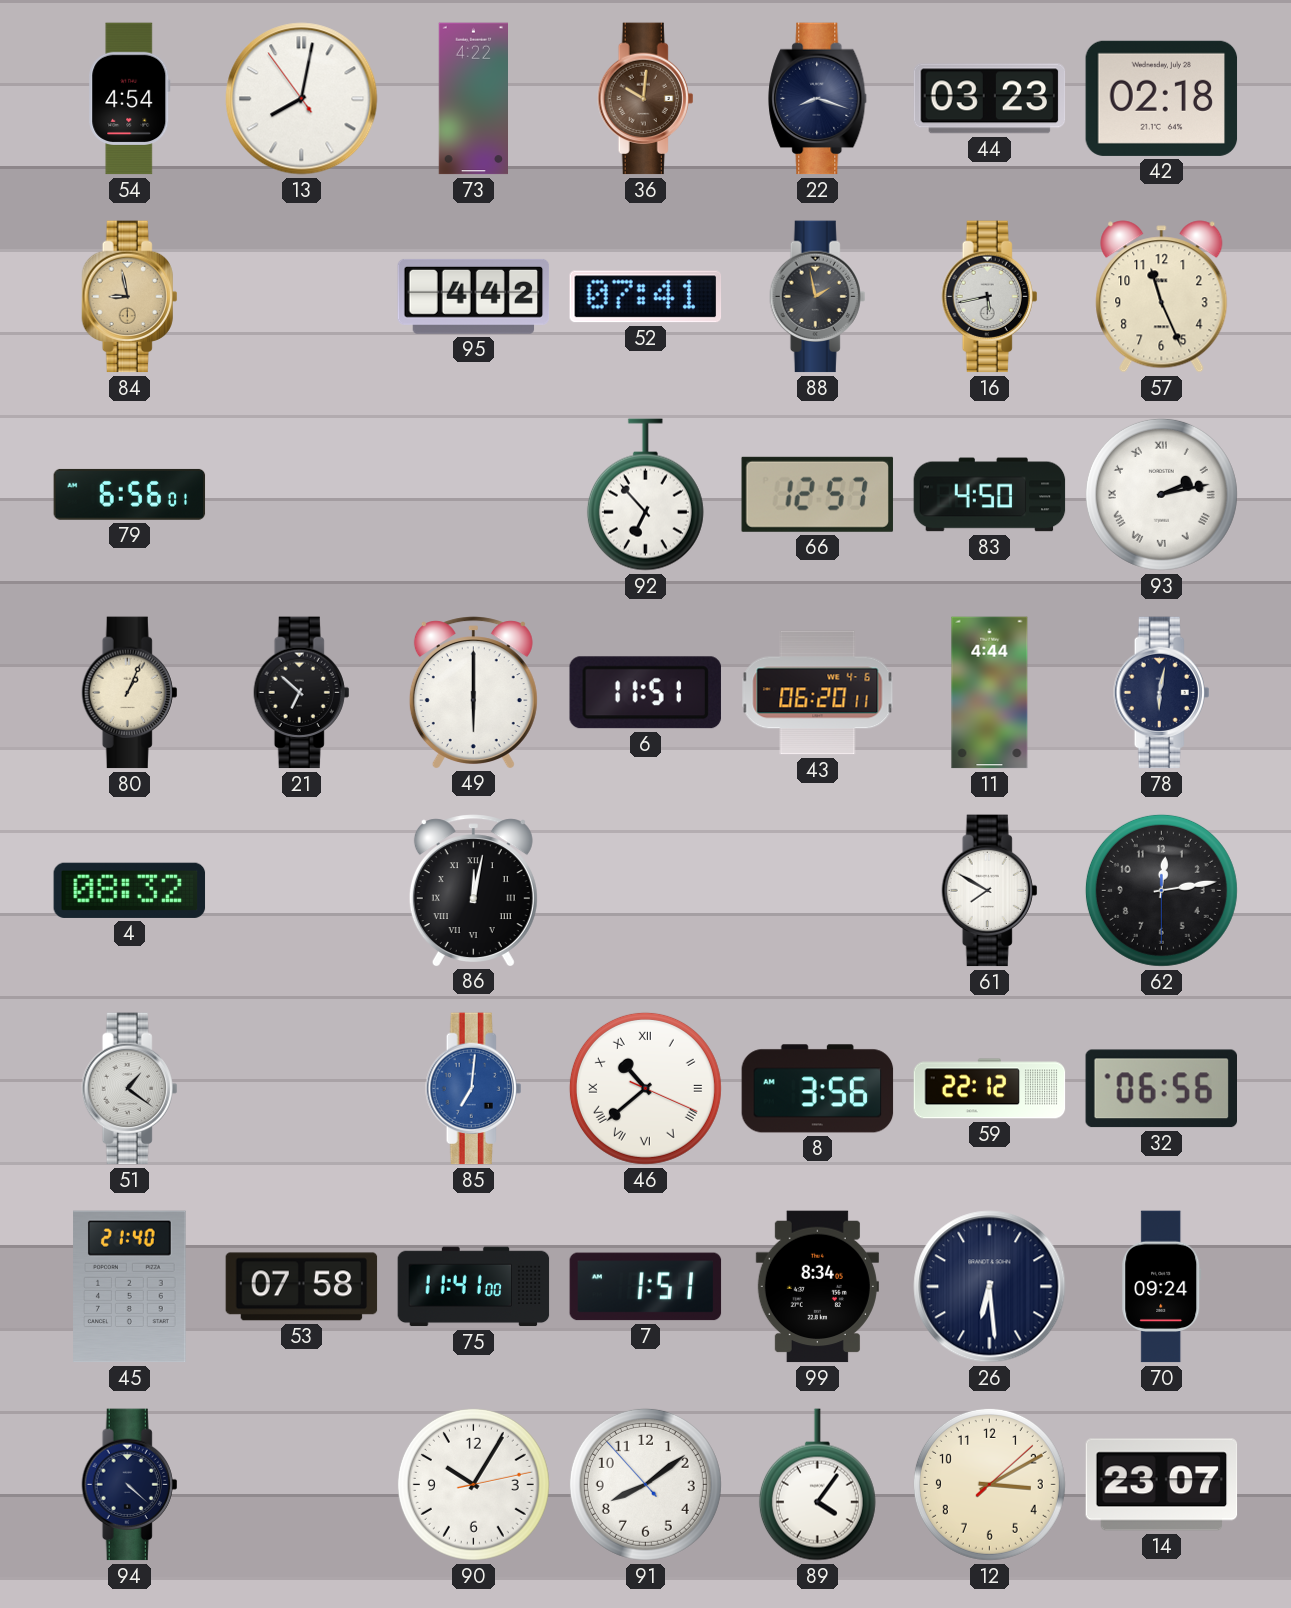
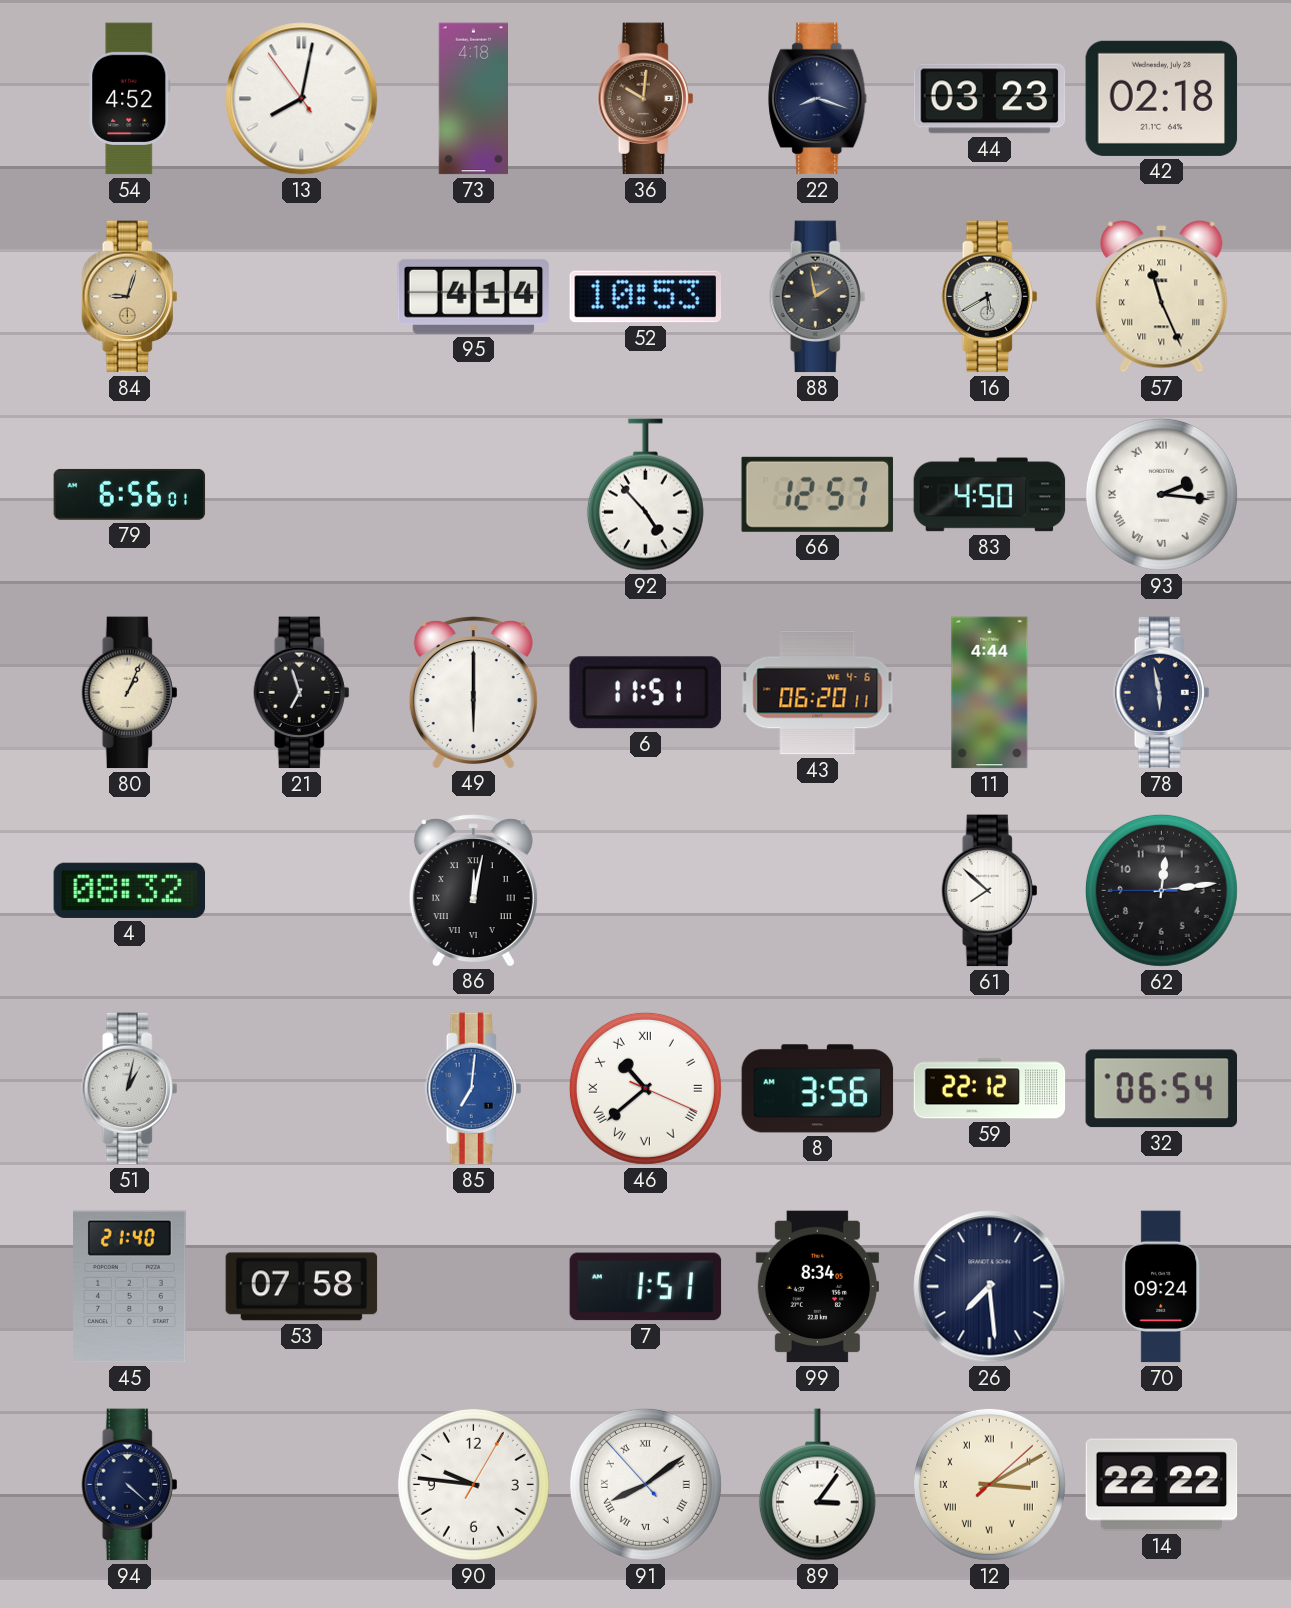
54: 4:54 -> 4:52
73: 4:22 -> 4:18
84: 8:58 -> 9:03
95: 4:42 -> 4:14
52: 07:41 -> 10:53
16: 5:43 -> 5:40
57 numerals: Arabic -> Roman
92: 6:53 -> 4:53
93: 2:13 -> 2:16
21: 6:52 -> 6:57
78: 6:02 -> 5:58
61: 7:50 -> 7:52
62: 12:13:30 -> 12:13:45
51: 1:21 -> 1:02
32: 06:56 -> 06:54
75: 11:41 -> none
26: 6:29 -> 7:29
90: 10:05 -> 9:46
91 numerals: Arabic -> Roman
89: 4:06 -> 3:06
12 numerals: Arabic -> Roman
14: 23:07 -> 22:22
